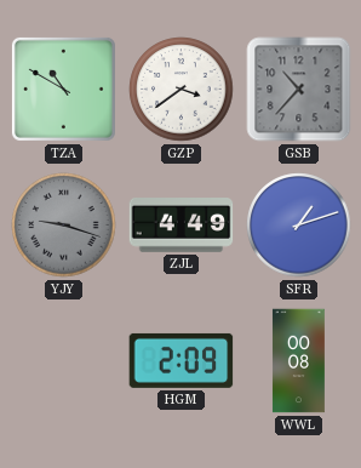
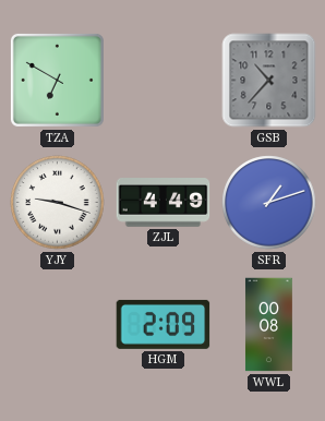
TZA: 10:50 -> 6:50
GZP: 3:39 -> none
YJY dial: grey -> white
